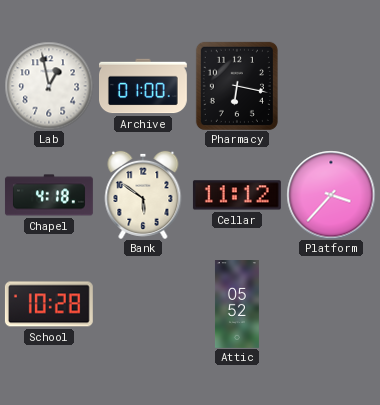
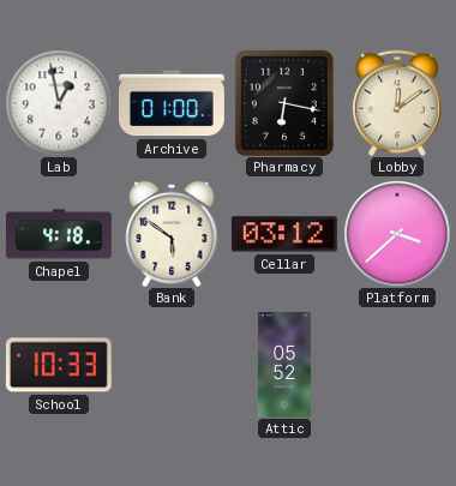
Lobby: none -> 12:09
Cellar: 11:12 -> 03:12
Platform: 3:37 -> 3:38
School: 10:28 -> 10:33
